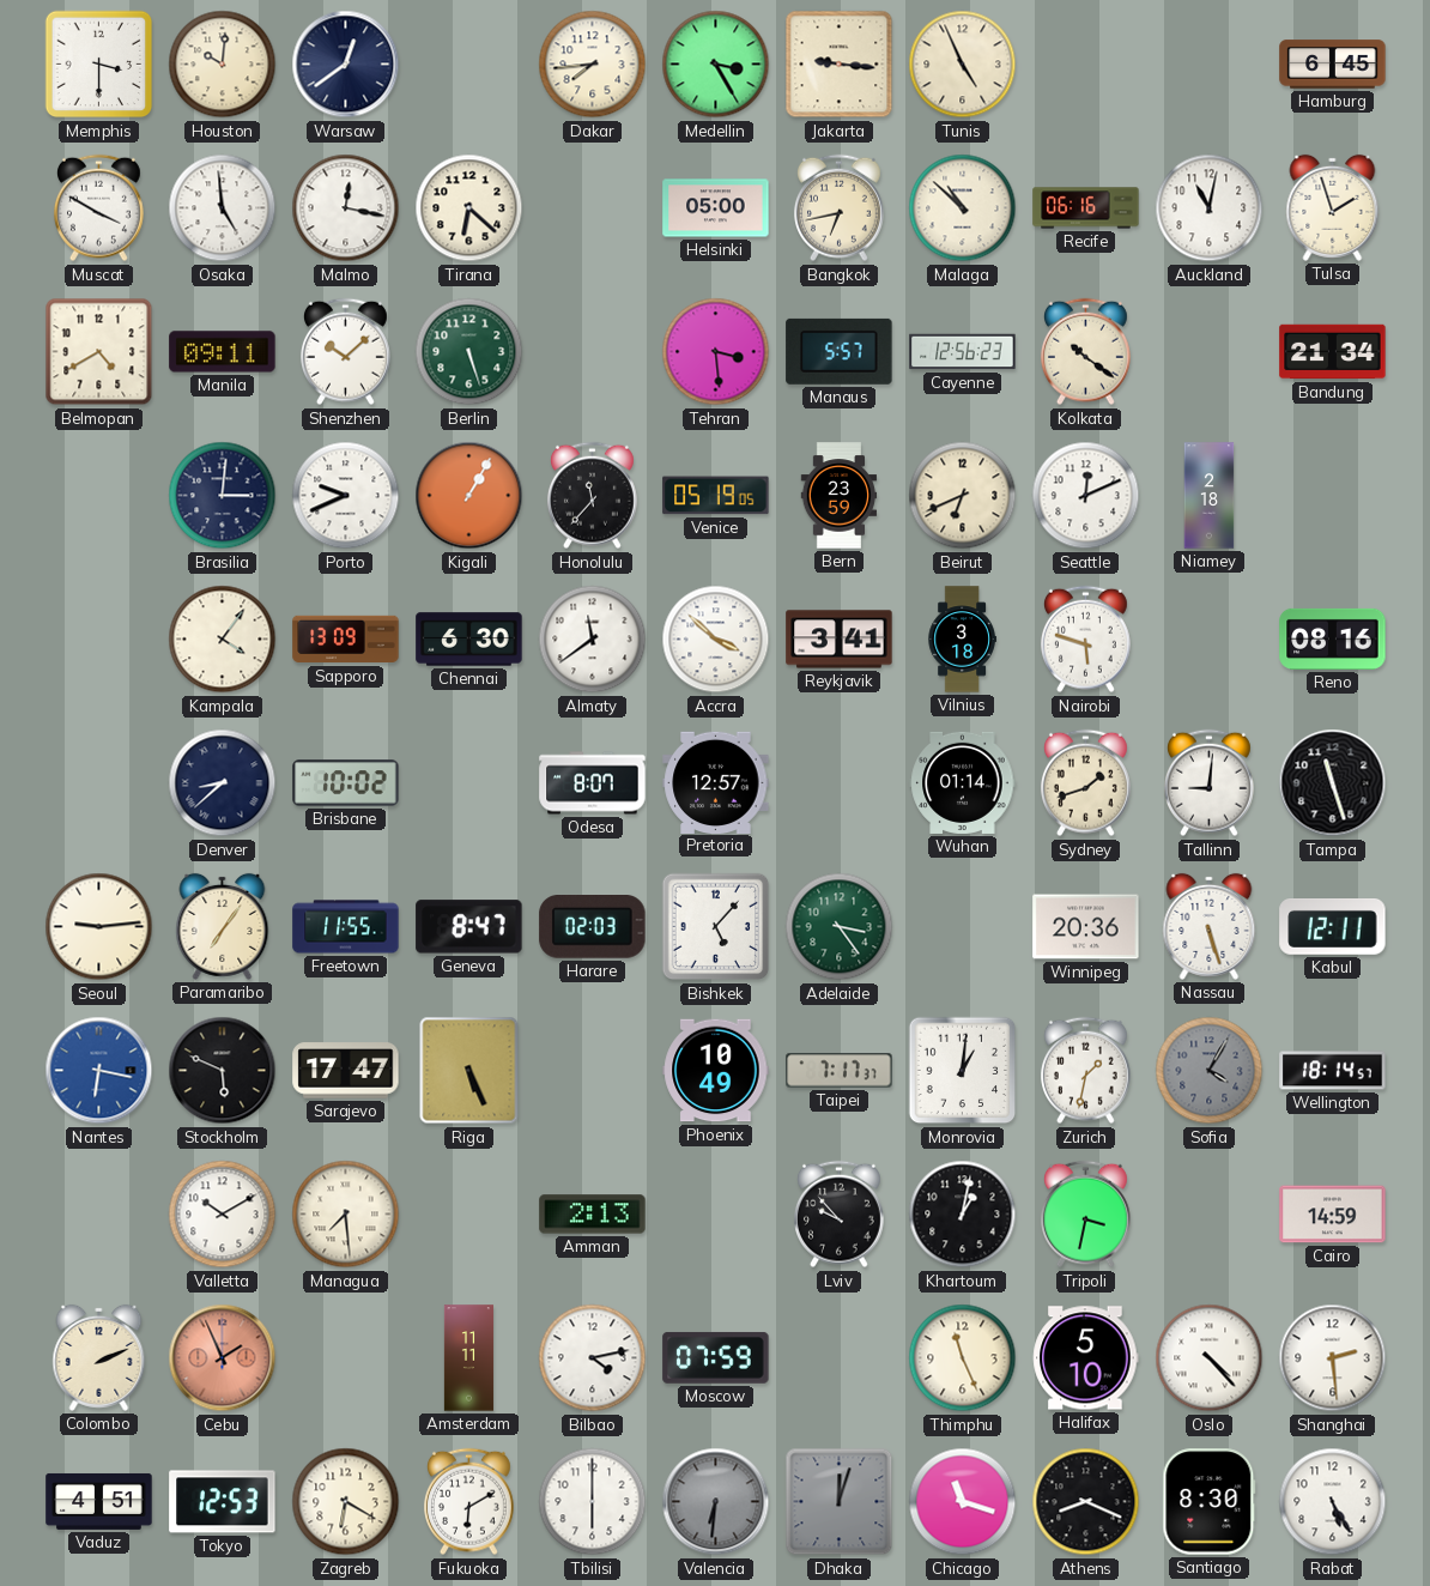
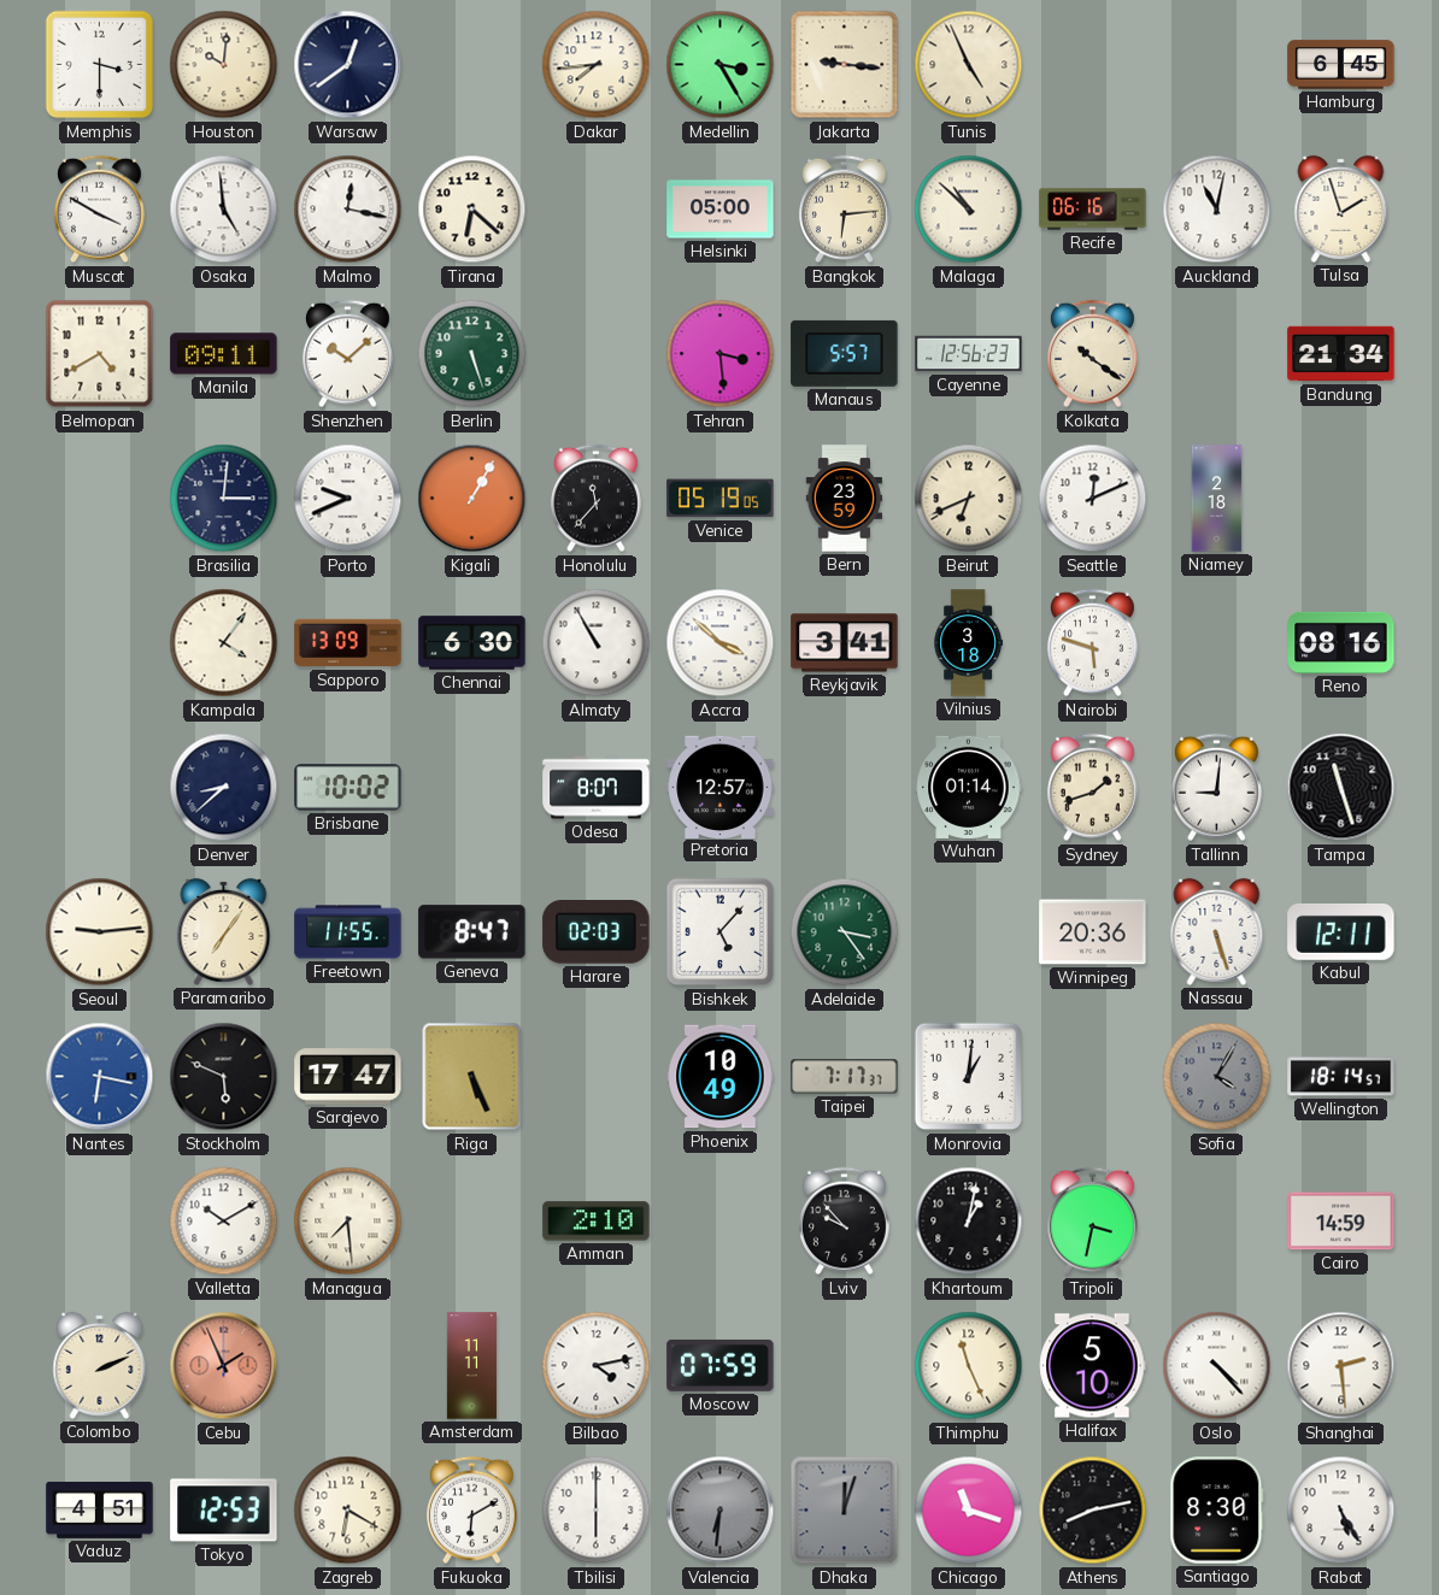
Bangkok: 6:43 -> 6:14
Almaty: 11:39 -> 10:55
Zurich: 1:32 -> none
Amman: 2:13 -> 2:10
Athens: 8:19 -> 8:13
